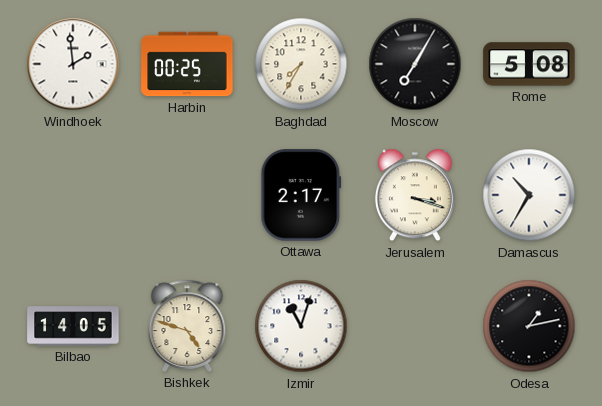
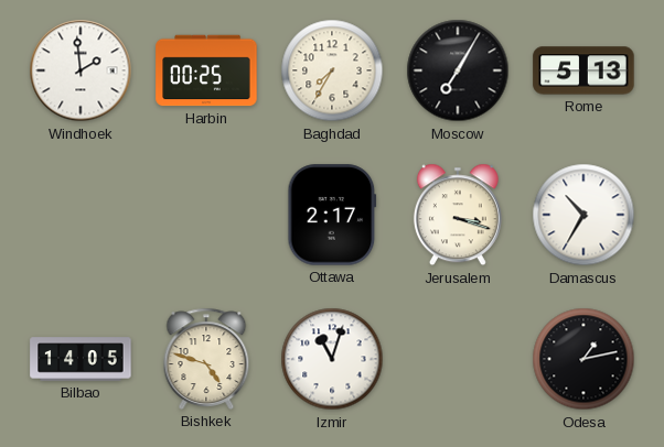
Rome: 5:08 -> 5:13
